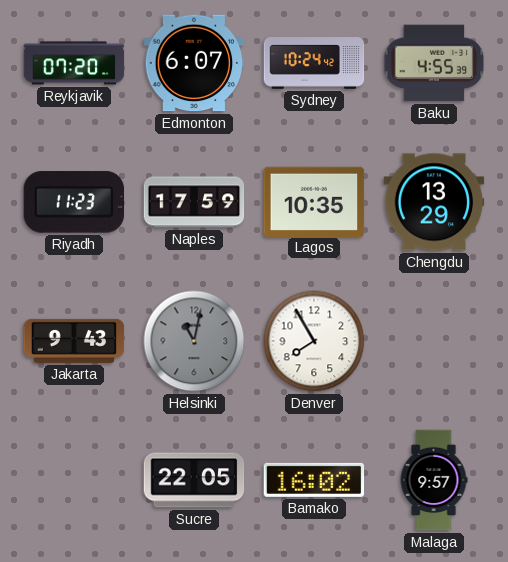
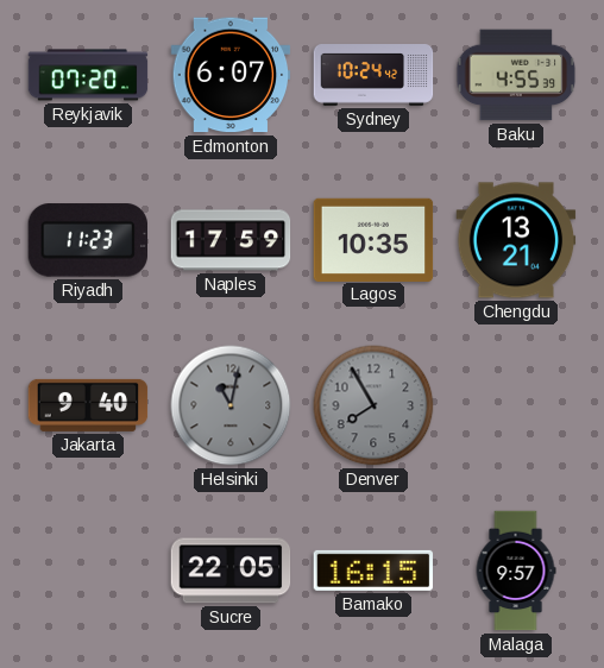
Chengdu: 13:29 -> 13:21
Jakarta: 9:43 -> 9:40
Denver dial: white -> grey
Bamako: 16:02 -> 16:15
